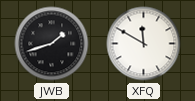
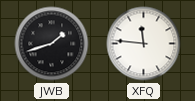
XFQ: 11:50 -> 11:46
